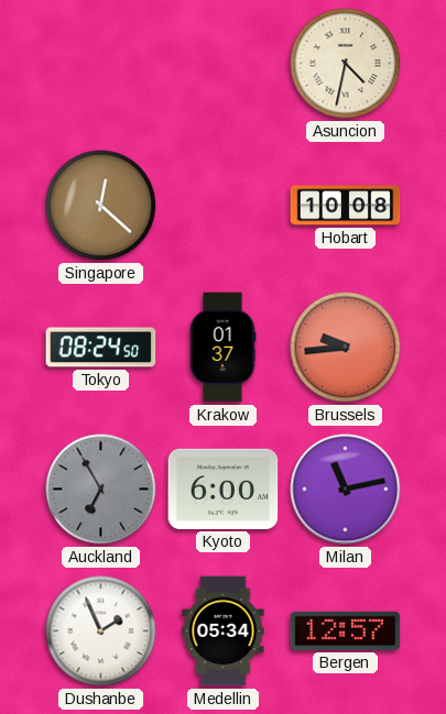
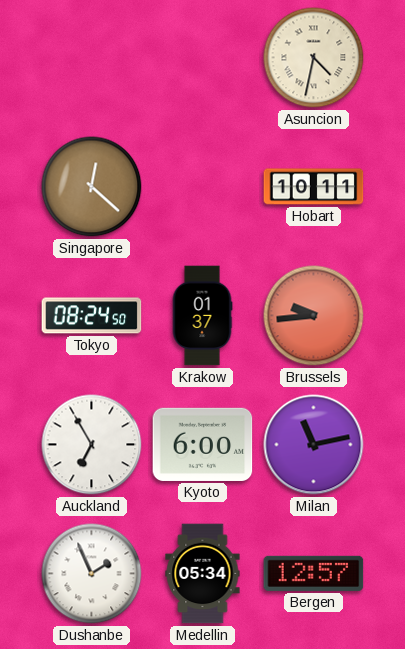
Hobart: 10:08 -> 10:11
Auckland dial: grey -> white
